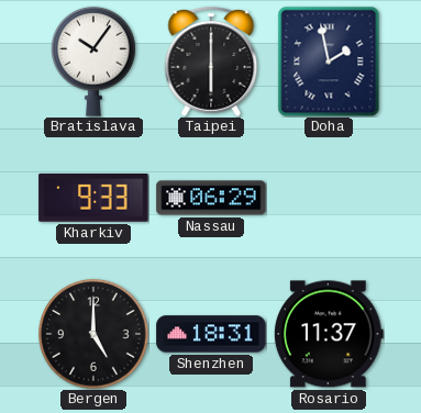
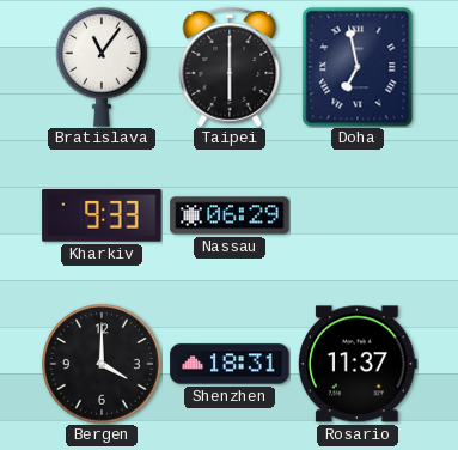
Bratislava: 10:06 -> 11:06
Doha: 1:58 -> 6:58
Bergen: 5:00 -> 4:00
